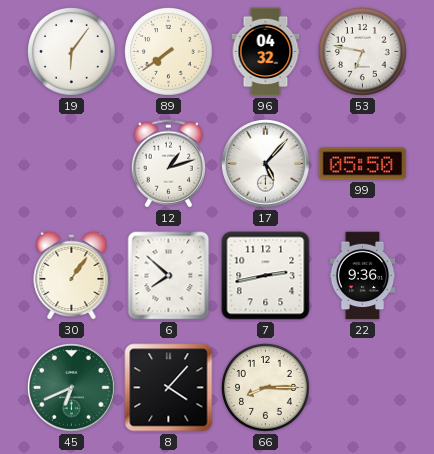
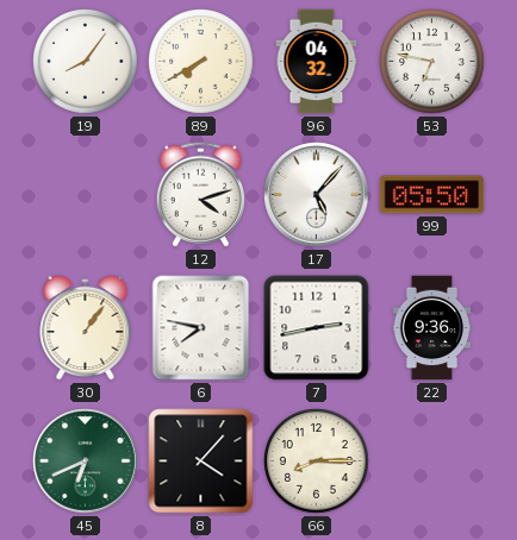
19: 6:06 -> 8:06
89: 7:39 -> 7:40
12: 1:12 -> 4:12
6: 7:52 -> 7:47
